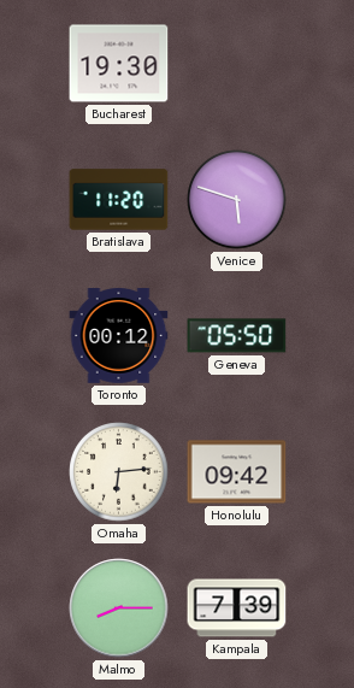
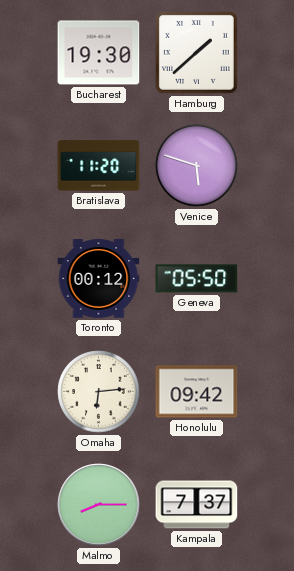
Hamburg: none -> 1:38
Kampala: 7:39 -> 7:37
